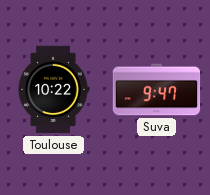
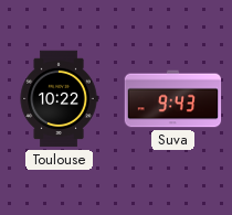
Suva: 9:47 -> 9:43
